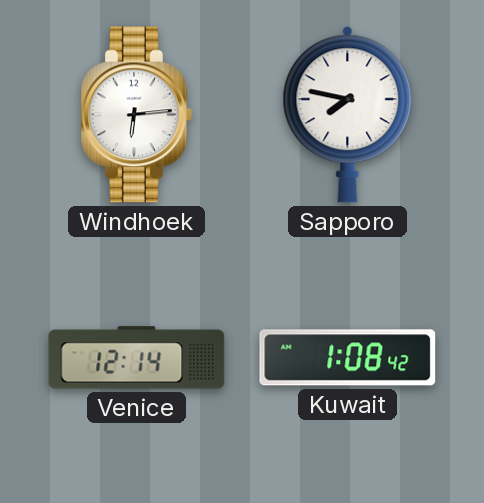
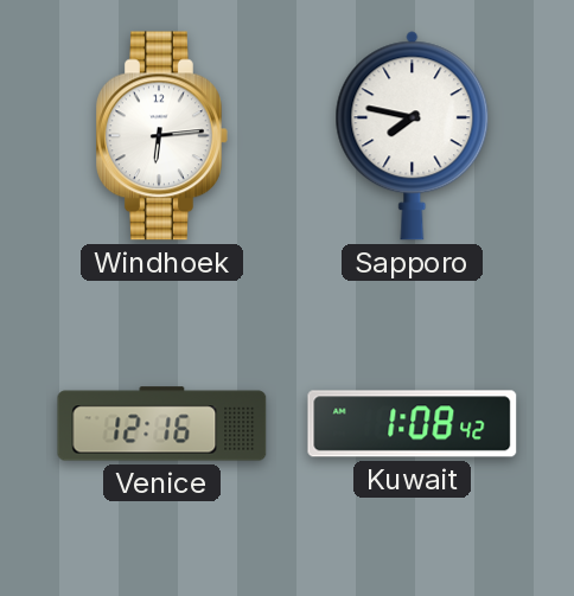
Venice: 12:14 -> 12:16
